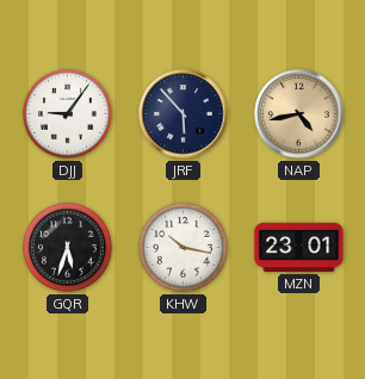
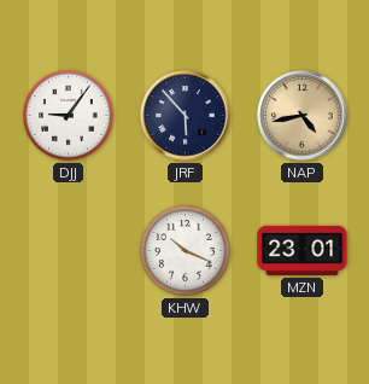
GQR: 5:33 -> none
KHW: 10:17 -> 10:19
